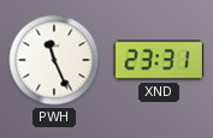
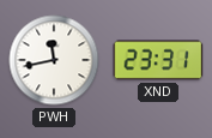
PWH: 11:26 -> 11:43
